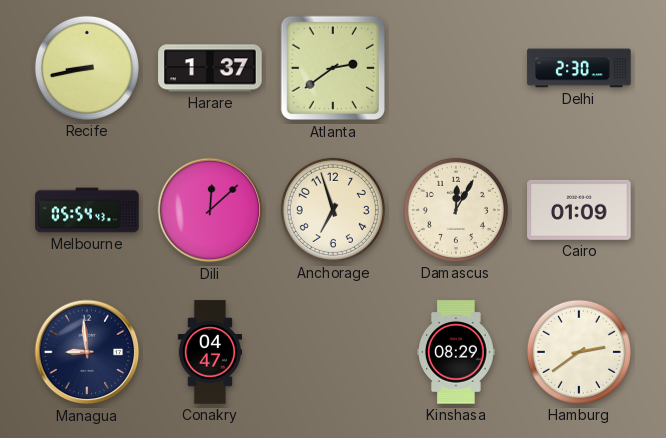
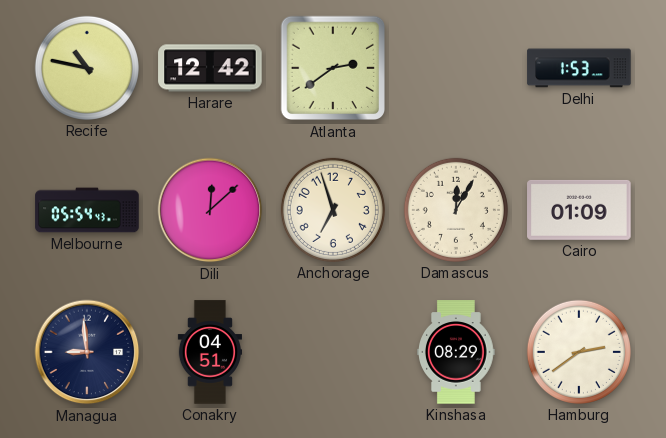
Recife: 8:43 -> 10:47
Harare: 1:37 -> 12:42
Delhi: 2:30 -> 1:53
Conakry: 04:47 -> 04:51
